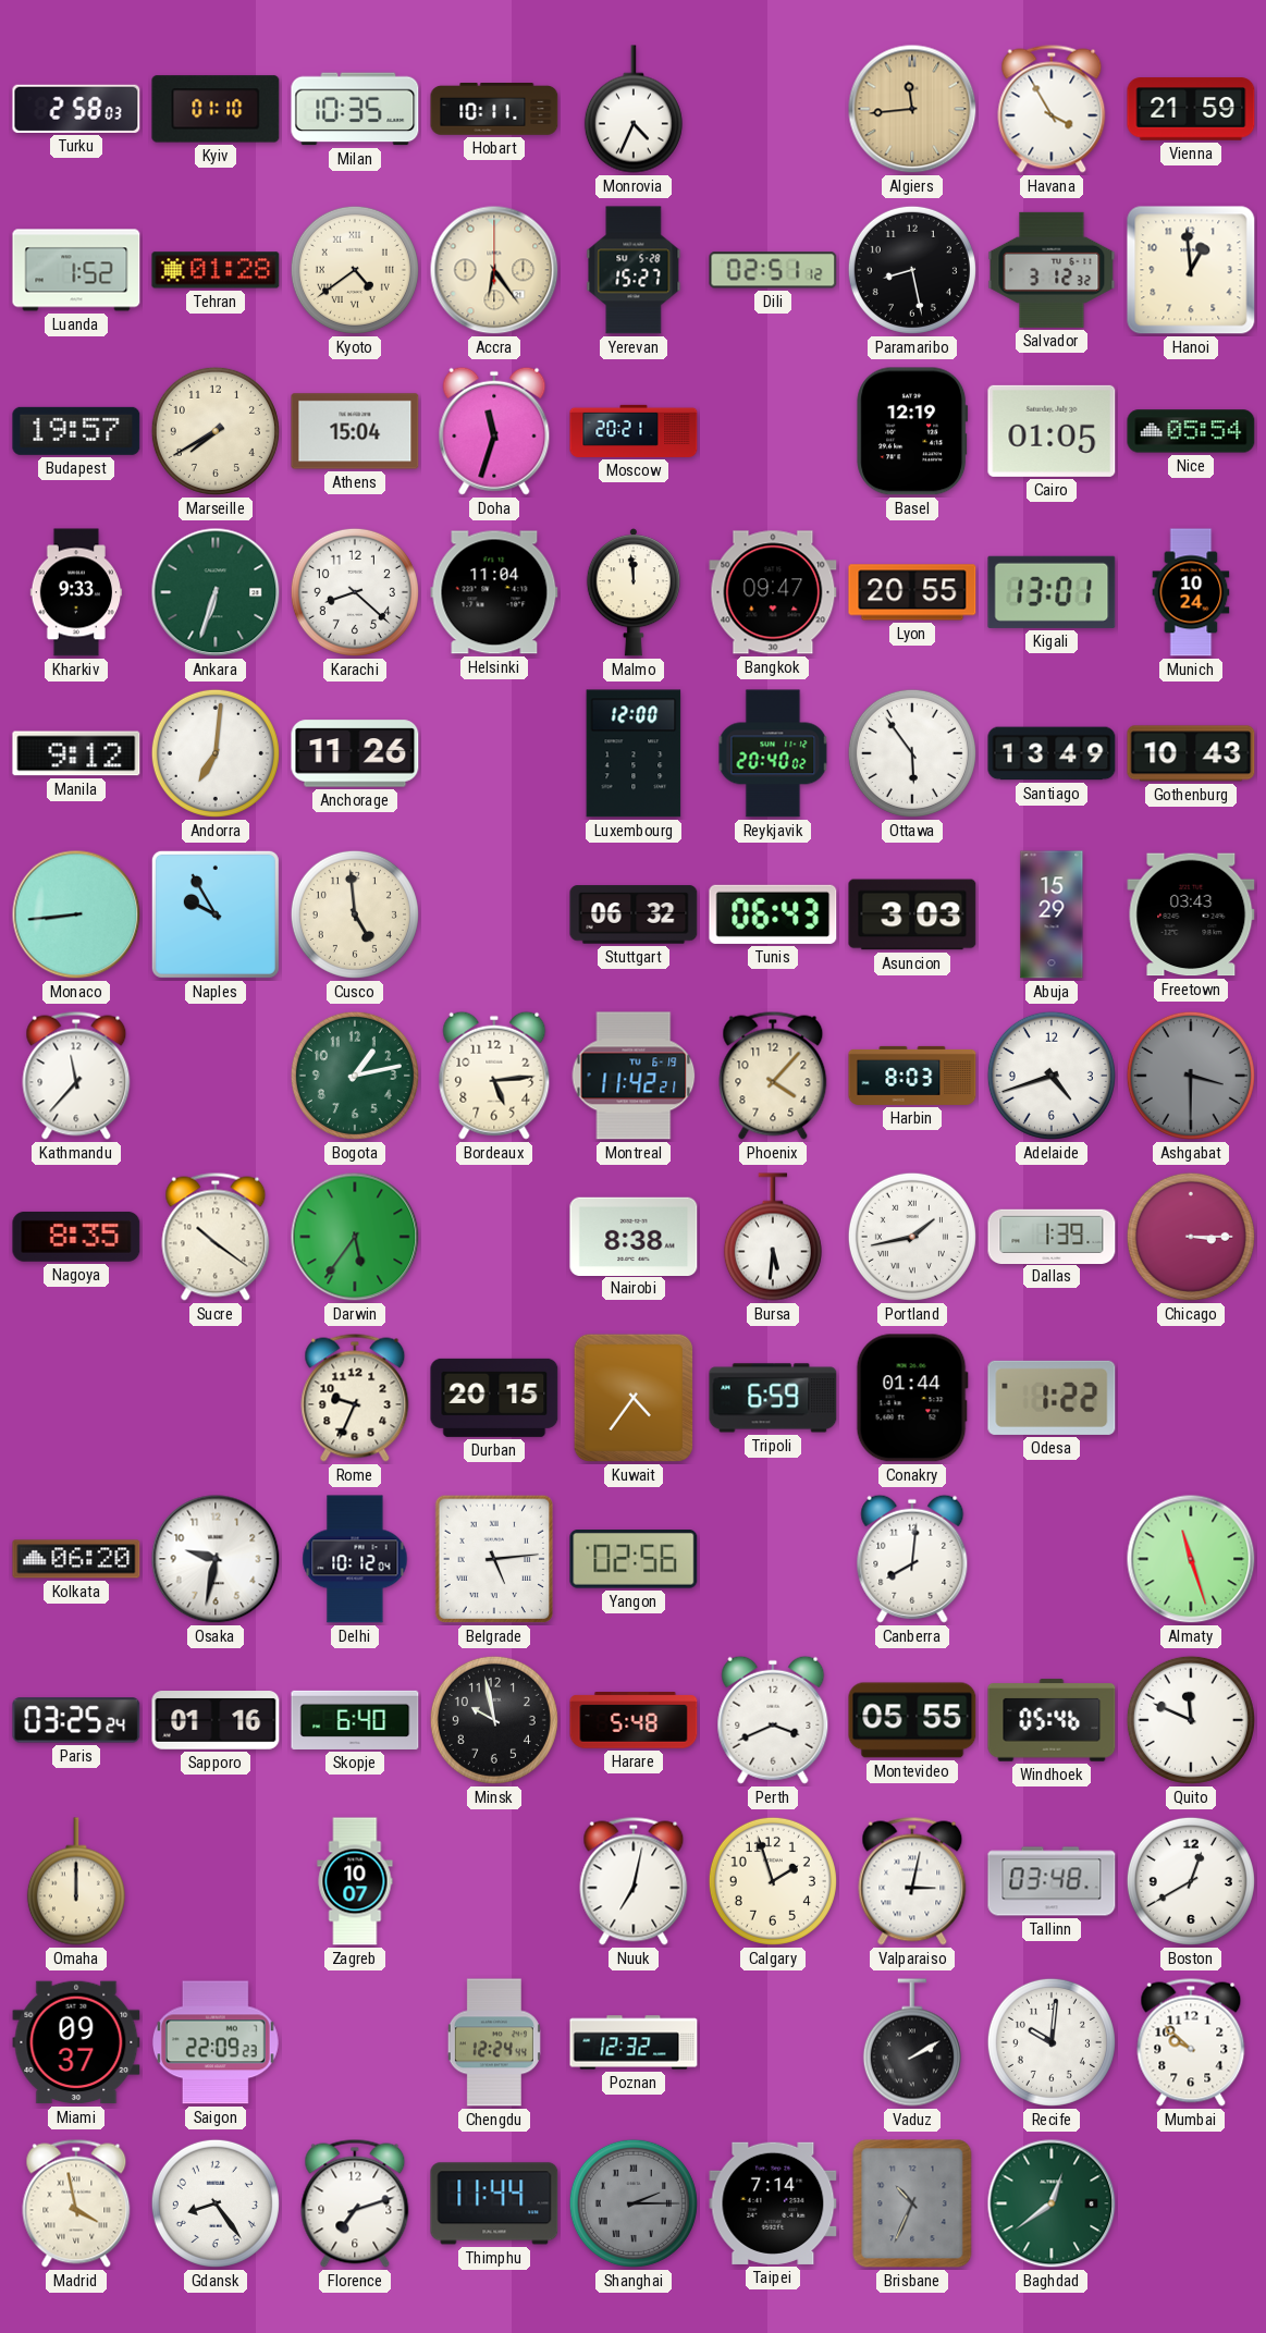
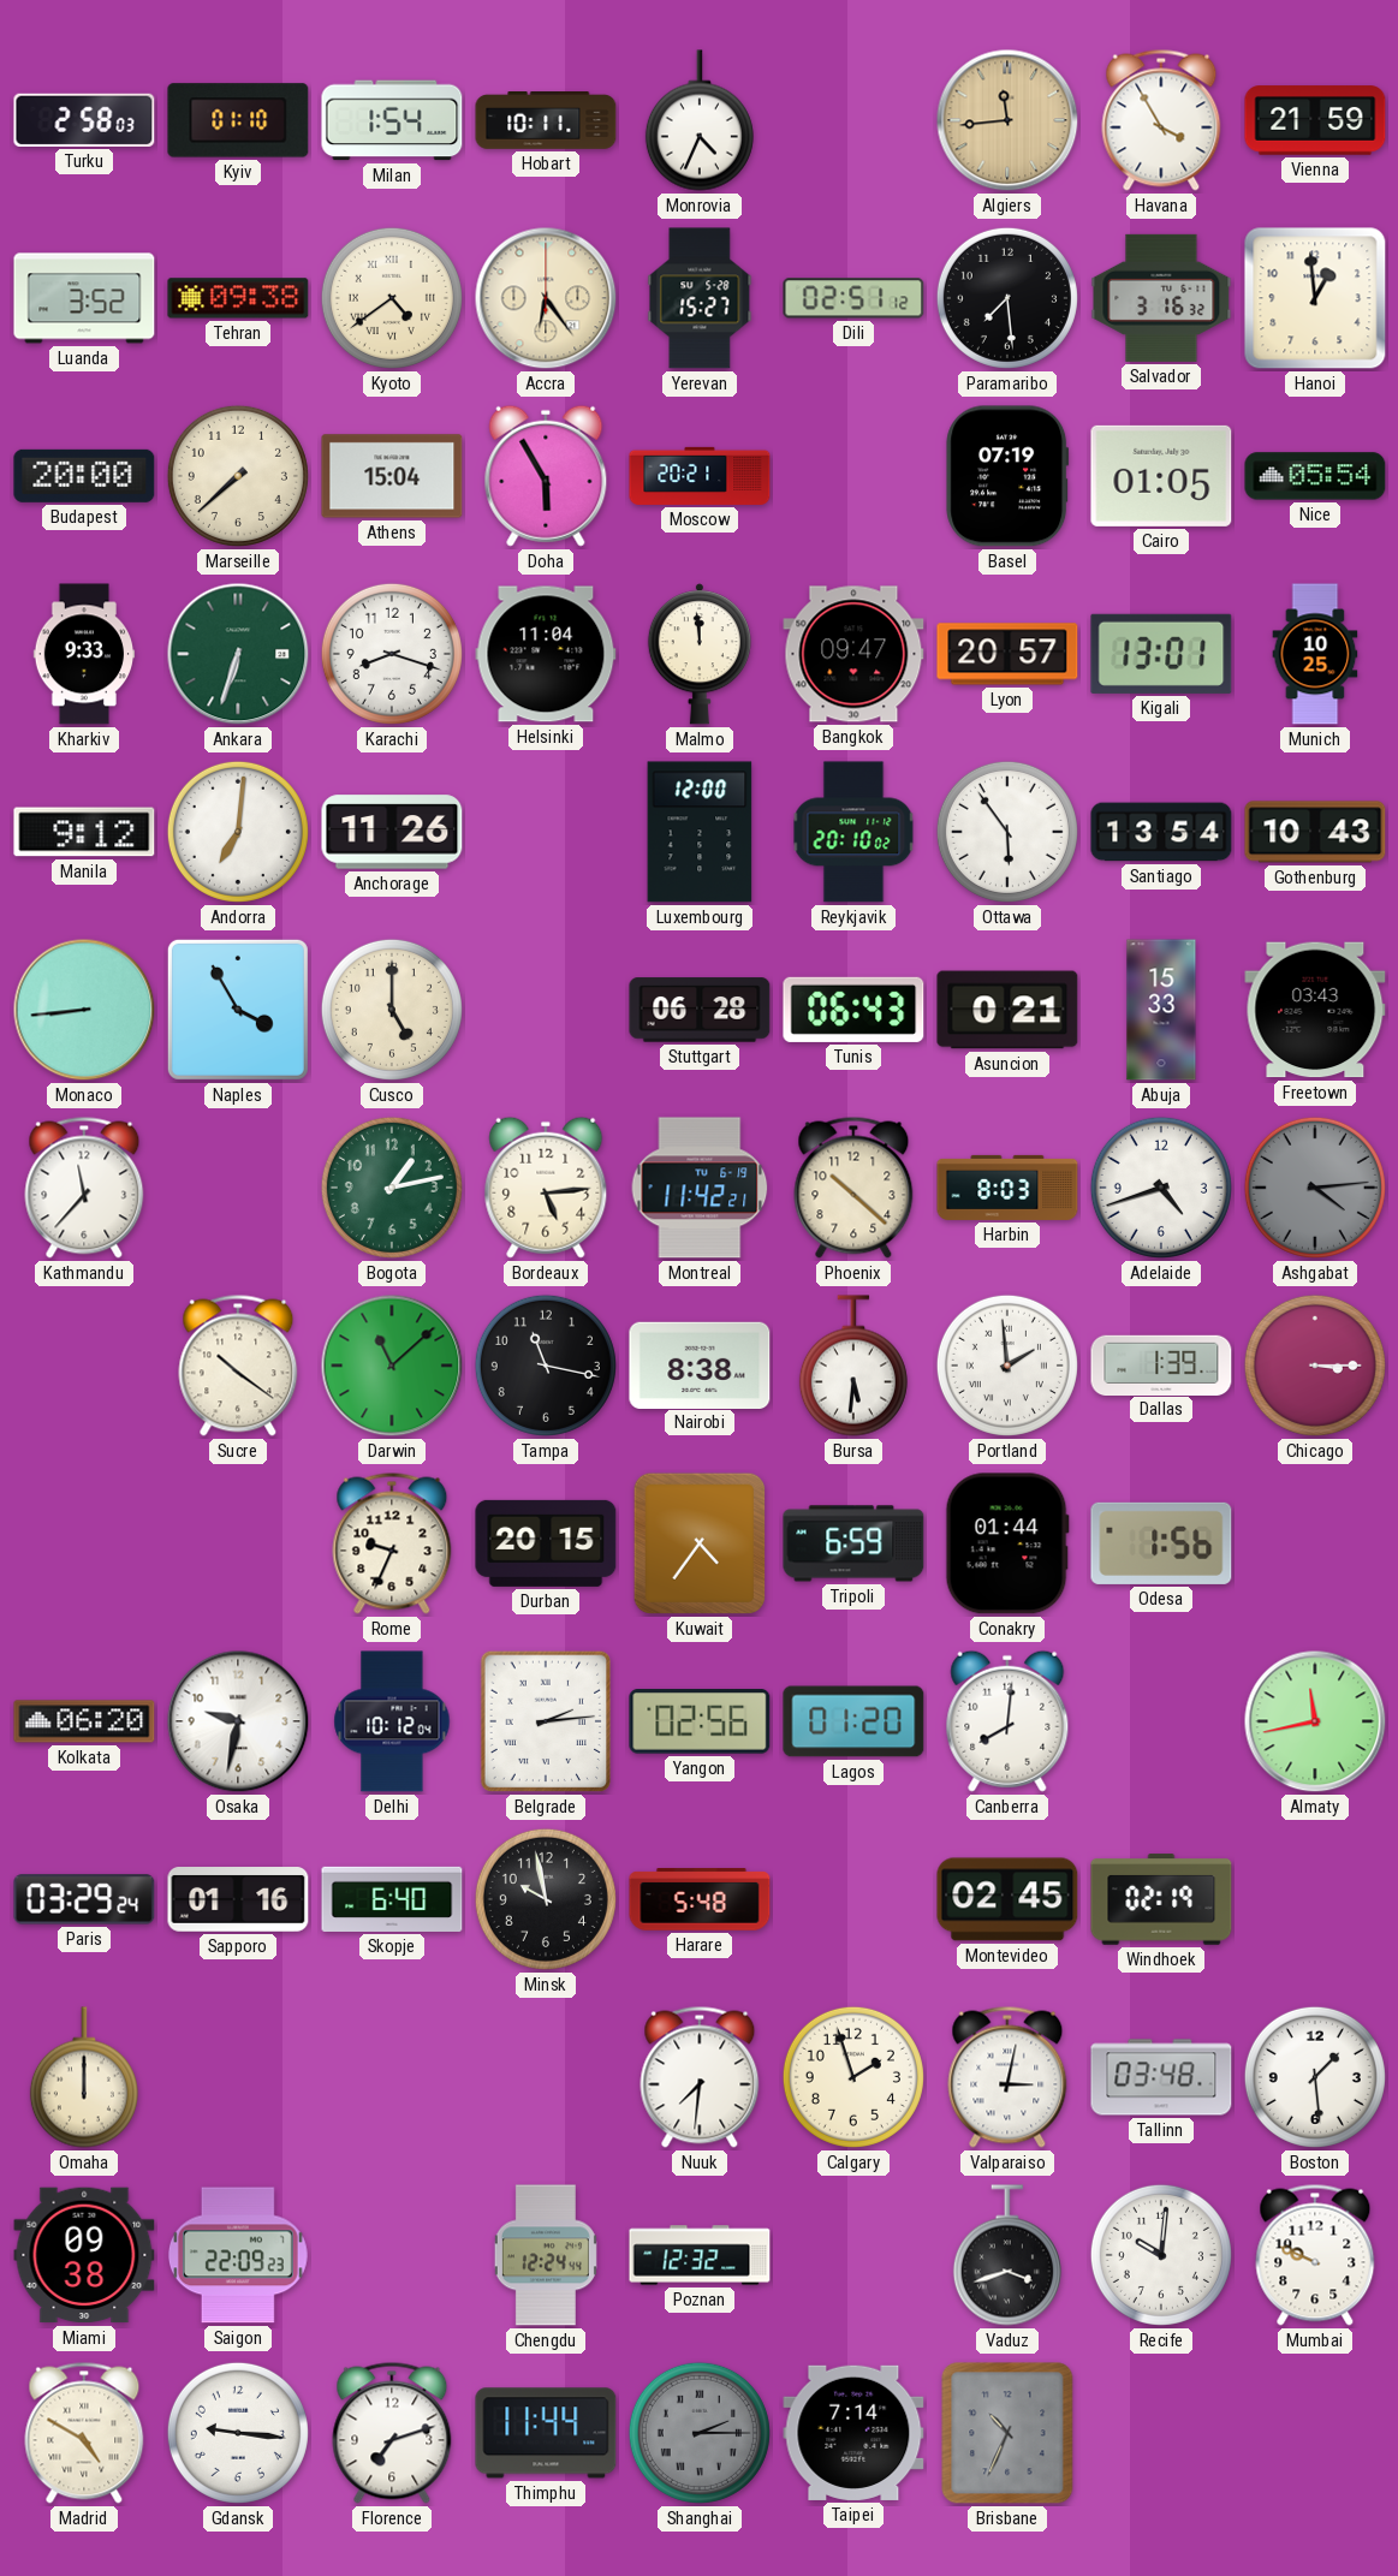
Milan: 10:35 -> 1:54
Luanda: 1:52 -> 3:52
Tehran: 01:28 -> 09:38
Paramaribo: 8:28 -> 7:29
Salvador: 3:12 -> 3:16
Budapest: 19:57 -> 20:00
Marseille: 7:40 -> 7:38
Doha: 11:33 -> 5:55
Basel: 12:19 -> 07:19
Karachi: 8:22 -> 8:18
Lyon: 20:55 -> 20:57
Munich: 10:24 -> 10:25
Reykjavik: 20:40 -> 20:10
Santiago: 13:49 -> 13:54
Naples: 9:55 -> 3:55
Cusco: 4:59 -> 5:00
Stuttgart: 06:32 -> 06:28
Asuncion: 3:03 -> 0:21
Abuja: 15:29 -> 15:33
Phoenix: 4:07 -> 10:22
Ashgabat: 3:30 -> 4:14
Nagoya: 8:35 -> none
Darwin: 5:36 -> 11:08
Tampa: none -> 11:17
Portland: 1:43 -> 1:59
Odesa: 1:22 -> 1:56
Belgrade: 5:14 -> 2:14
Lagos: none -> 01:20
Almaty: 11:27 -> 11:43
Paris: 03:25 -> 03:29
Perth: 3:41 -> none
Montevideo: 05:55 -> 02:45
Windhoek: 05:46 -> 02:19
Quito: 11:49 -> none
Zagreb: 10:07 -> none
Nuuk: 7:02 -> 7:31
Boston: 12:40 -> 1:29
Miami: 09:37 -> 09:38
Vaduz: 2:10 -> 3:42
Mumbai: 9:52 -> 9:49
Madrid: 3:58 -> 4:50
Gdansk: 8:24 -> 9:16
Baghdad: 12:39 -> none
